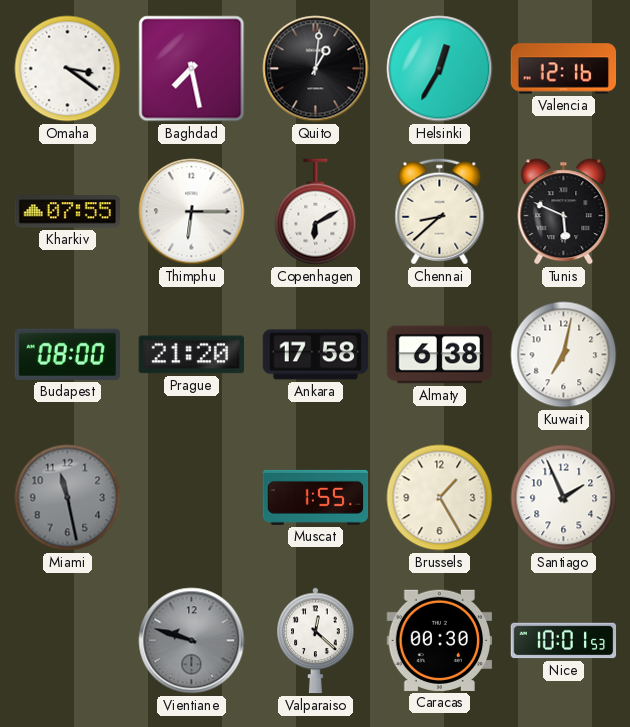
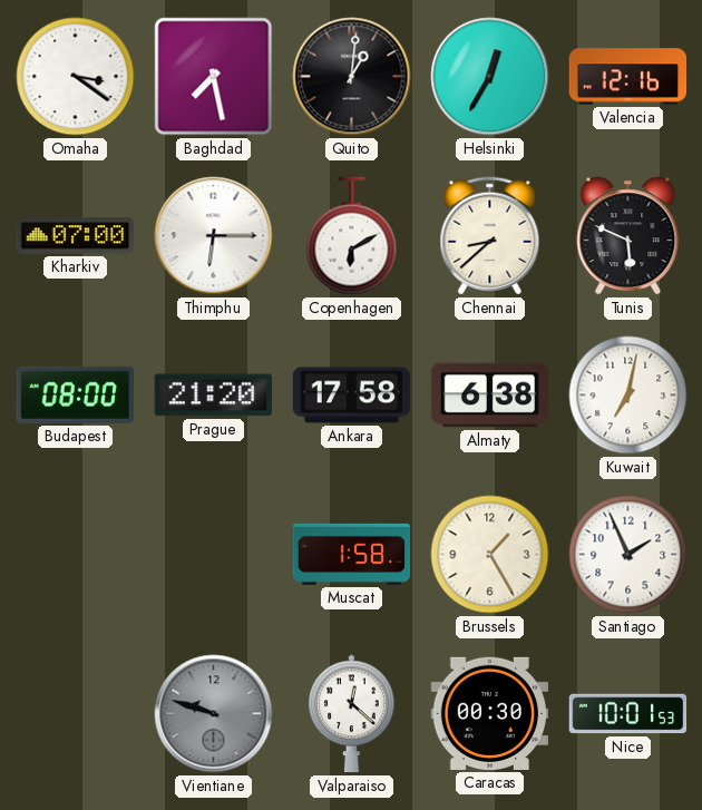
Kharkiv: 07:55 -> 07:00
Miami: 11:28 -> none
Muscat: 1:55 -> 1:58
